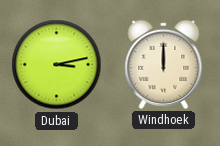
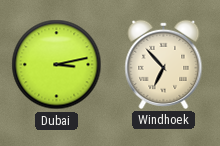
Windhoek: 12:00 -> 6:53
